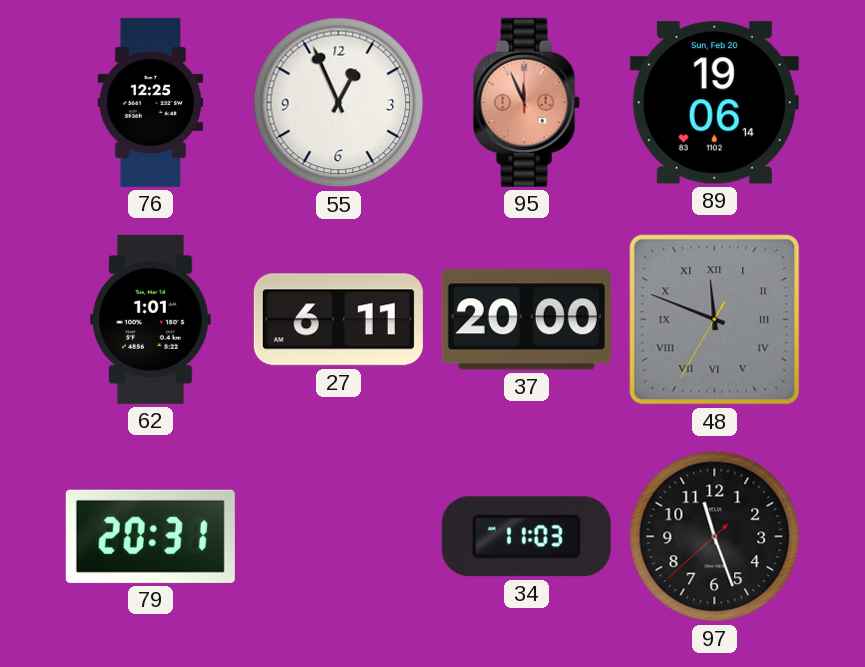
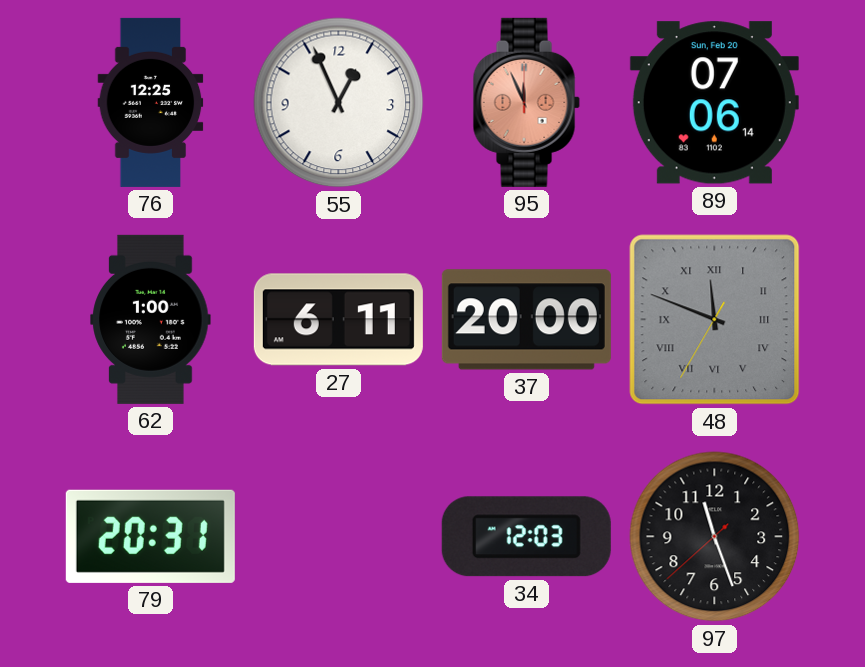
89: 19:06 -> 07:06
62: 1:01 -> 1:00
34: 11:03 -> 12:03
